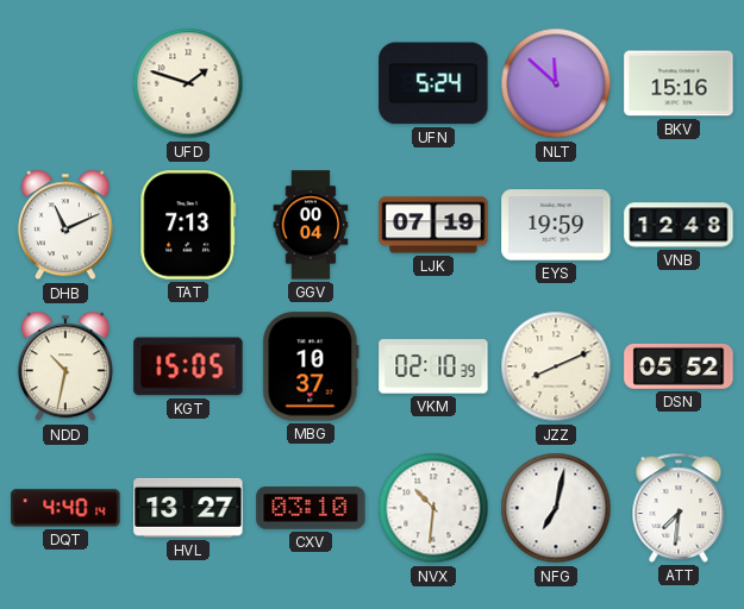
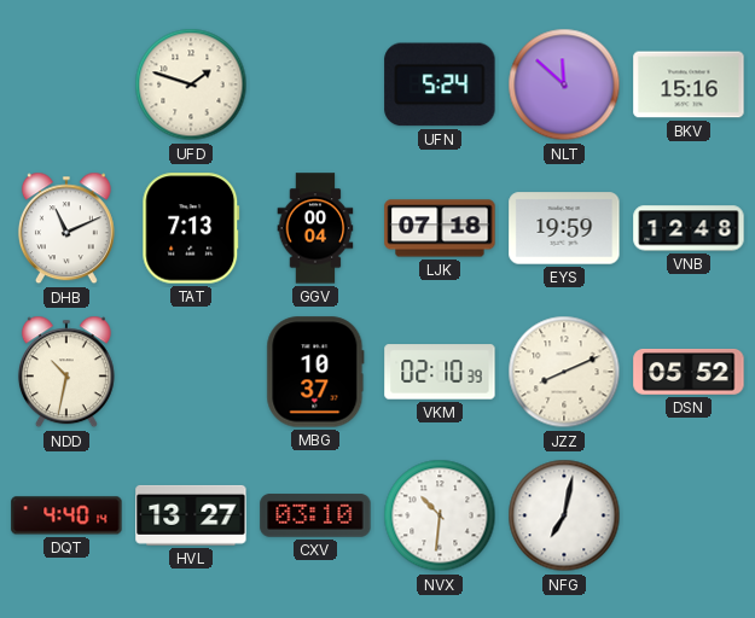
LJK: 07:19 -> 07:18
KGT: 15:05 -> none
ATT: 7:31 -> none
